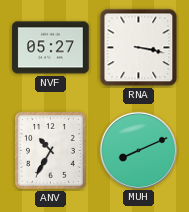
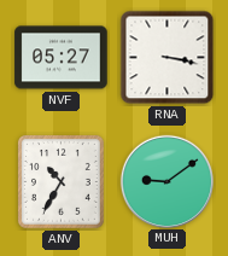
MUH: 8:11 -> 9:09
